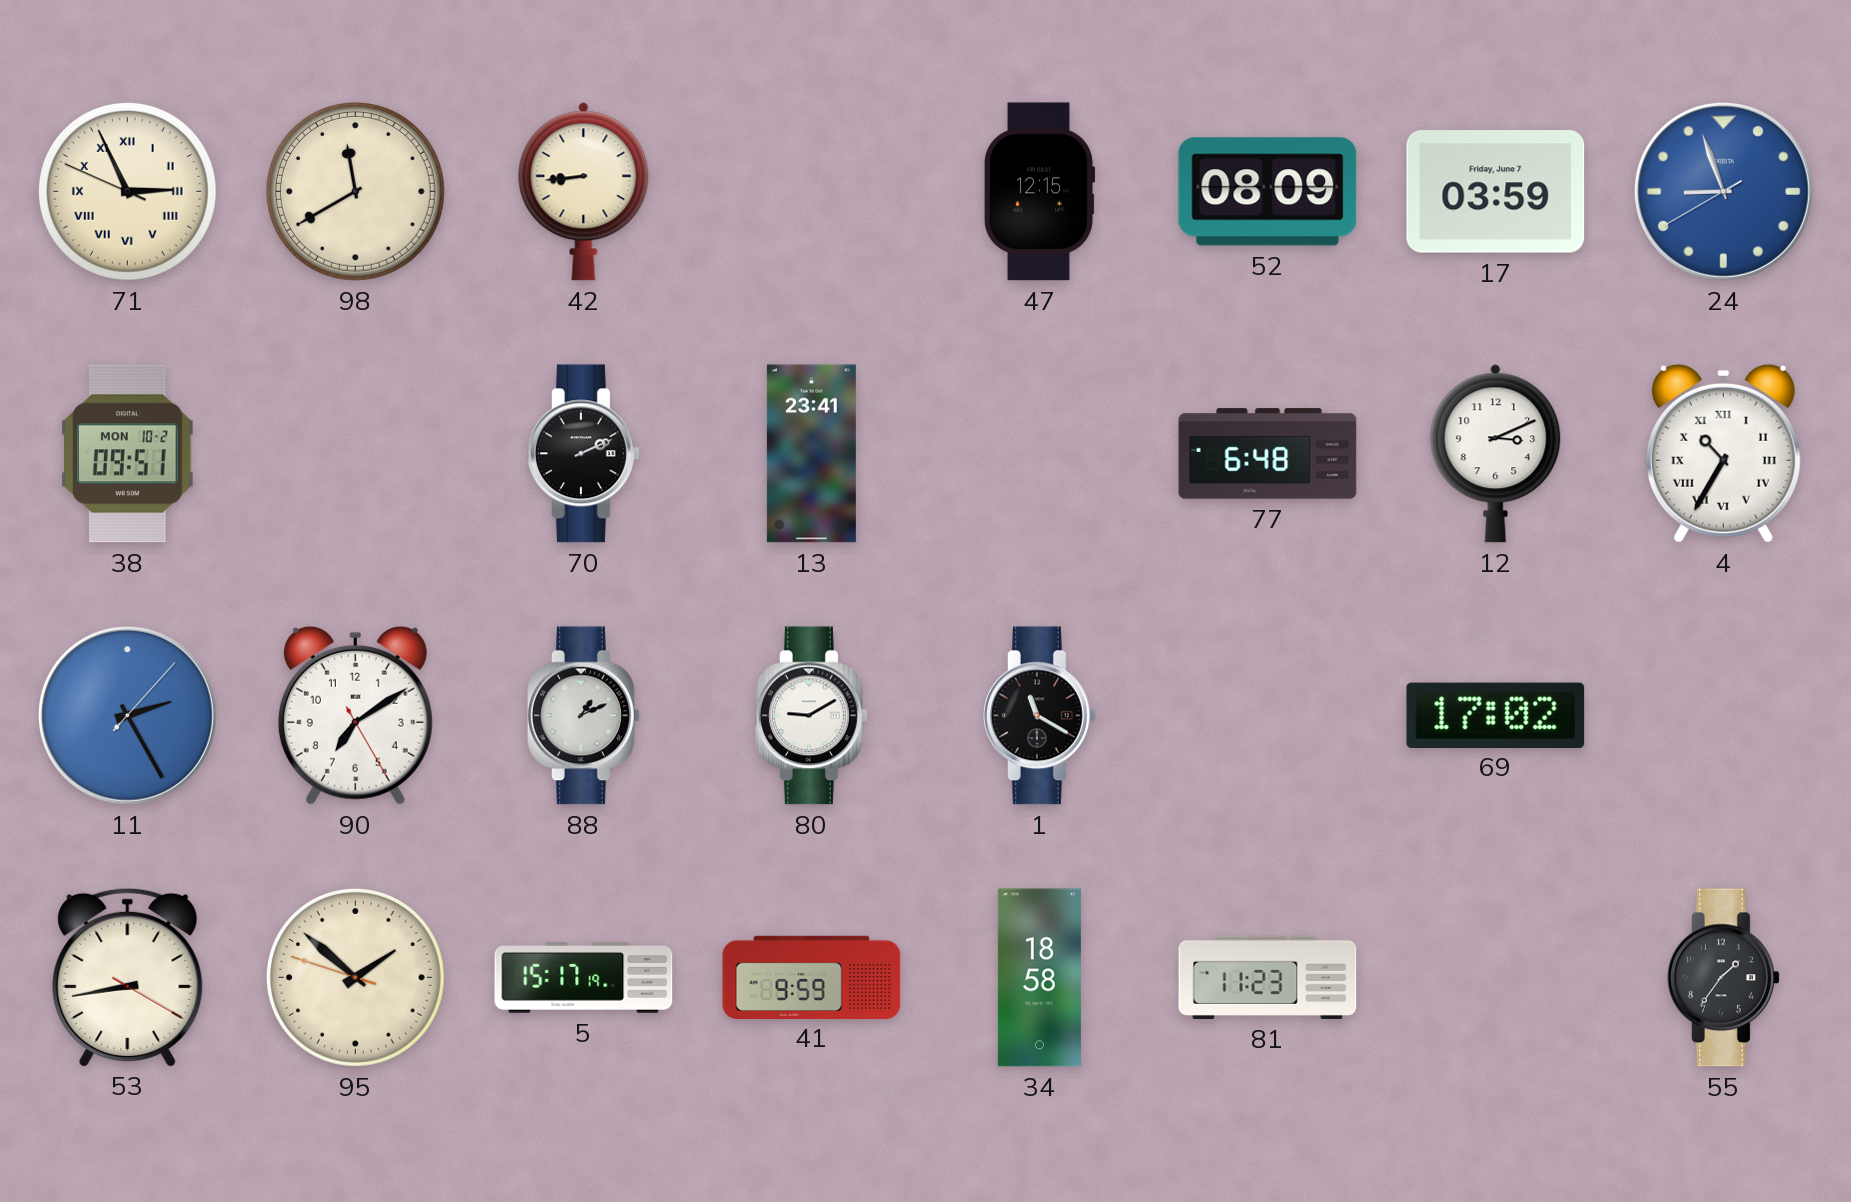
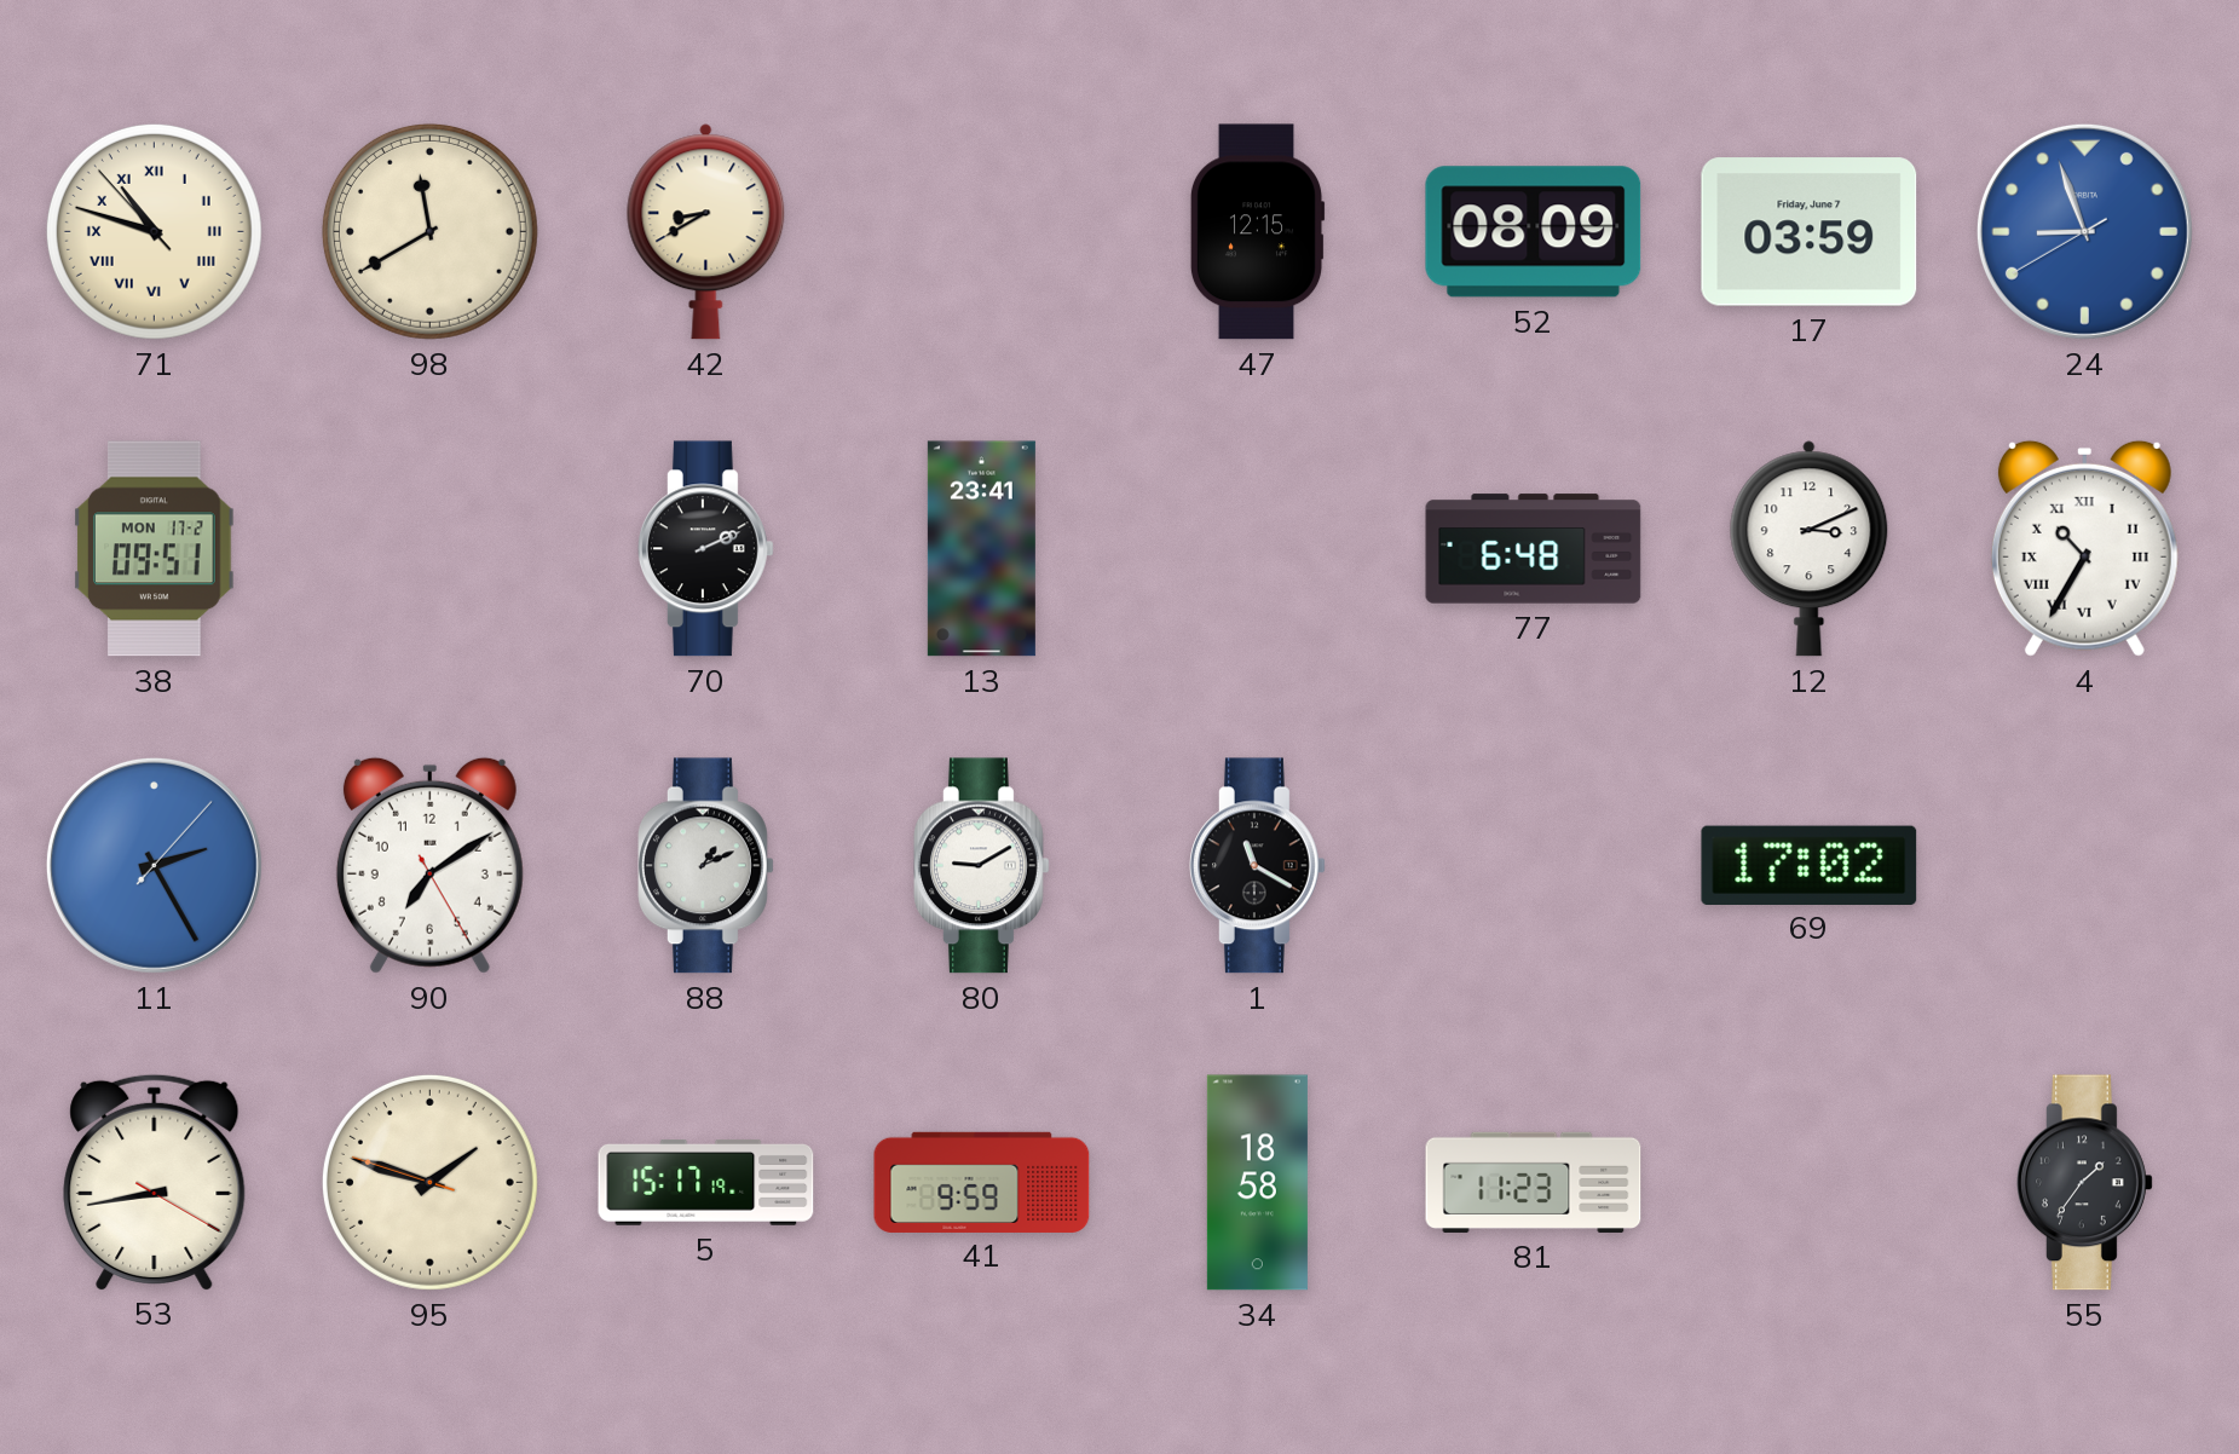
71: 2:55 -> 10:47
42: 8:44 -> 8:40
38 date: MON 10-2 -> MON 17-2
95: 1:51 -> 1:47
